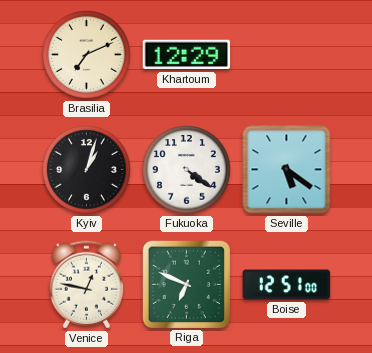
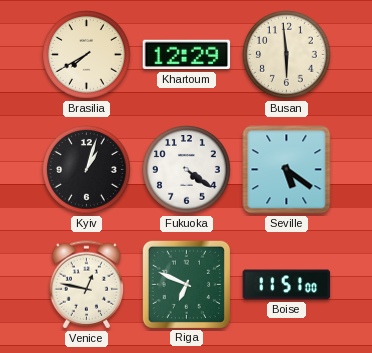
Brasilia: 7:11 -> 7:40
Busan: none -> 5:59
Boise: 12:51 -> 11:51
